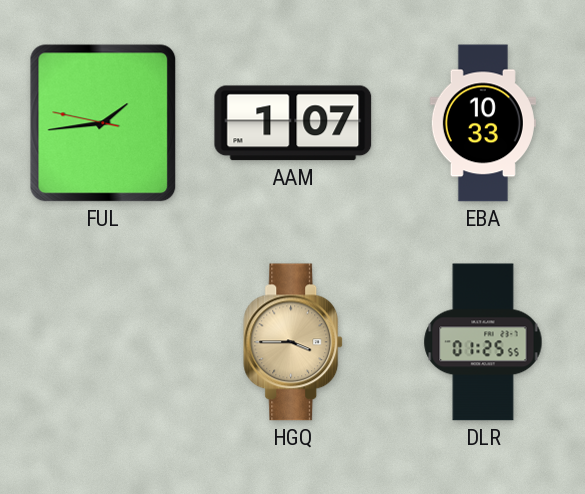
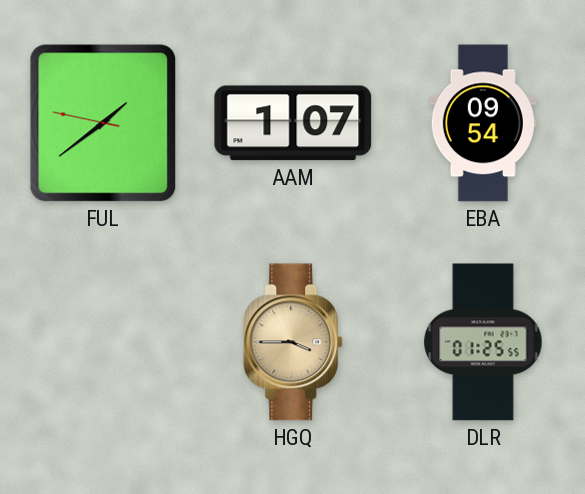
FUL: 1:43 -> 1:38
EBA: 10:33 -> 09:54
